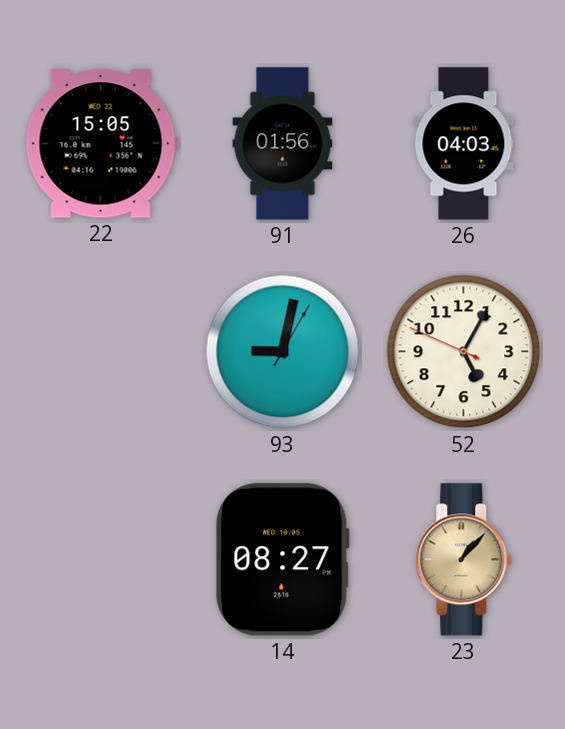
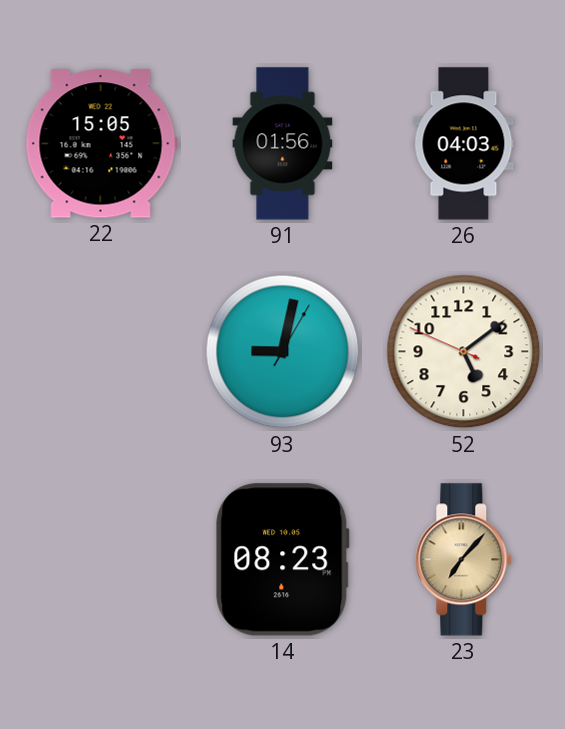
52: 5:04 -> 5:08
14: 08:27 -> 08:23
23: 1:07 -> 7:07
